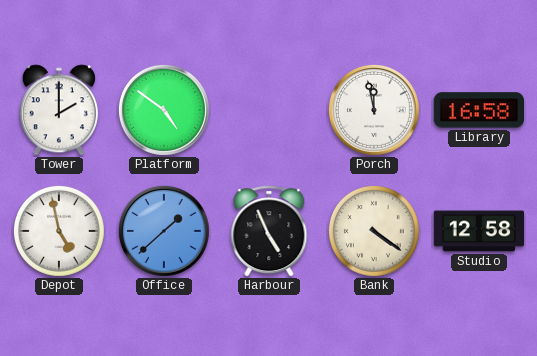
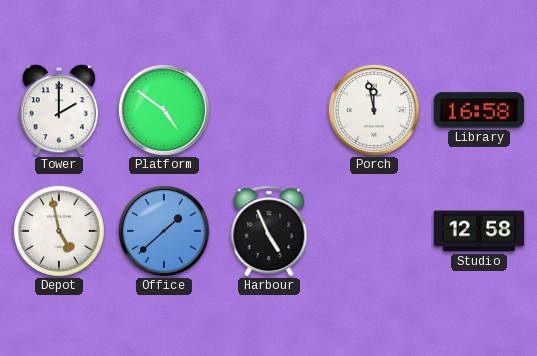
Bank: 4:21 -> none
